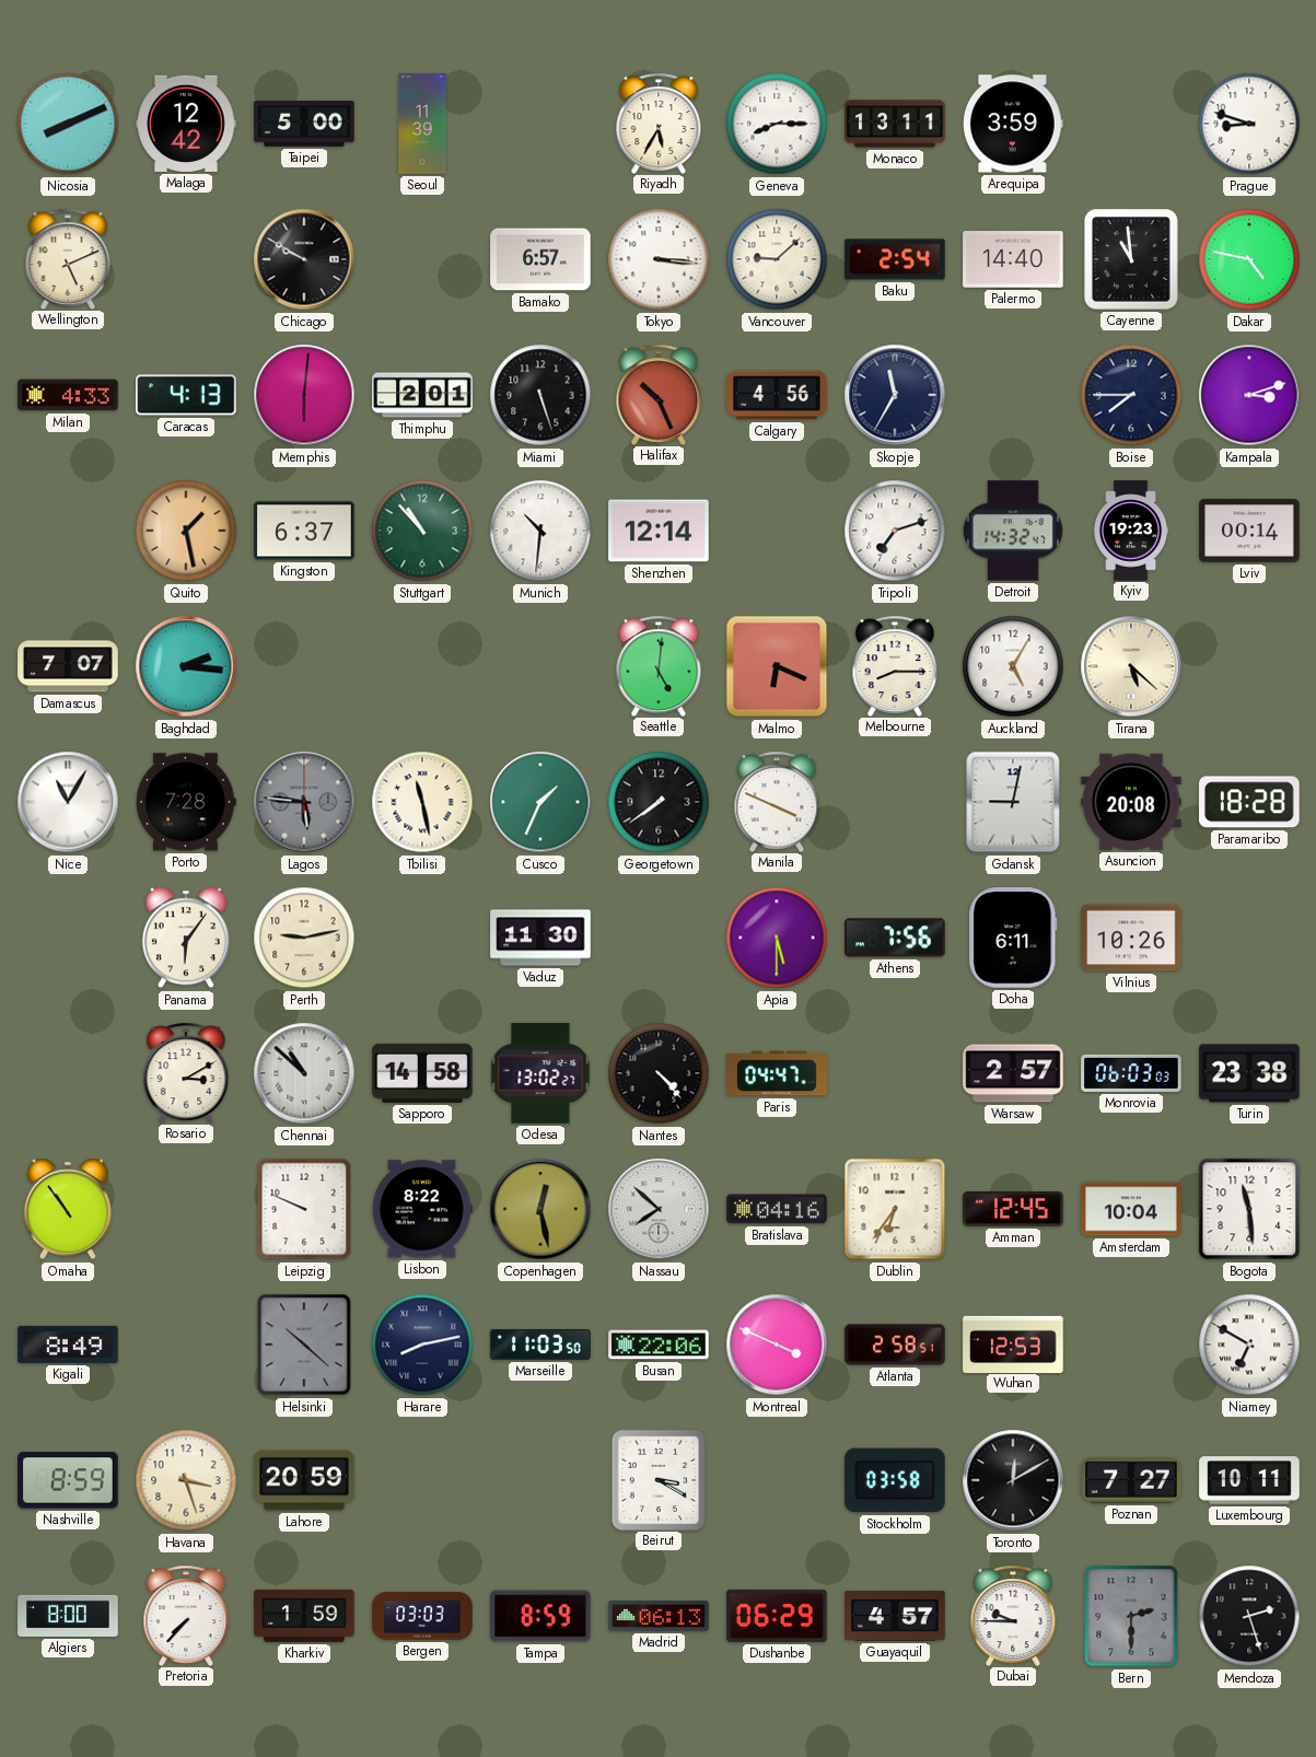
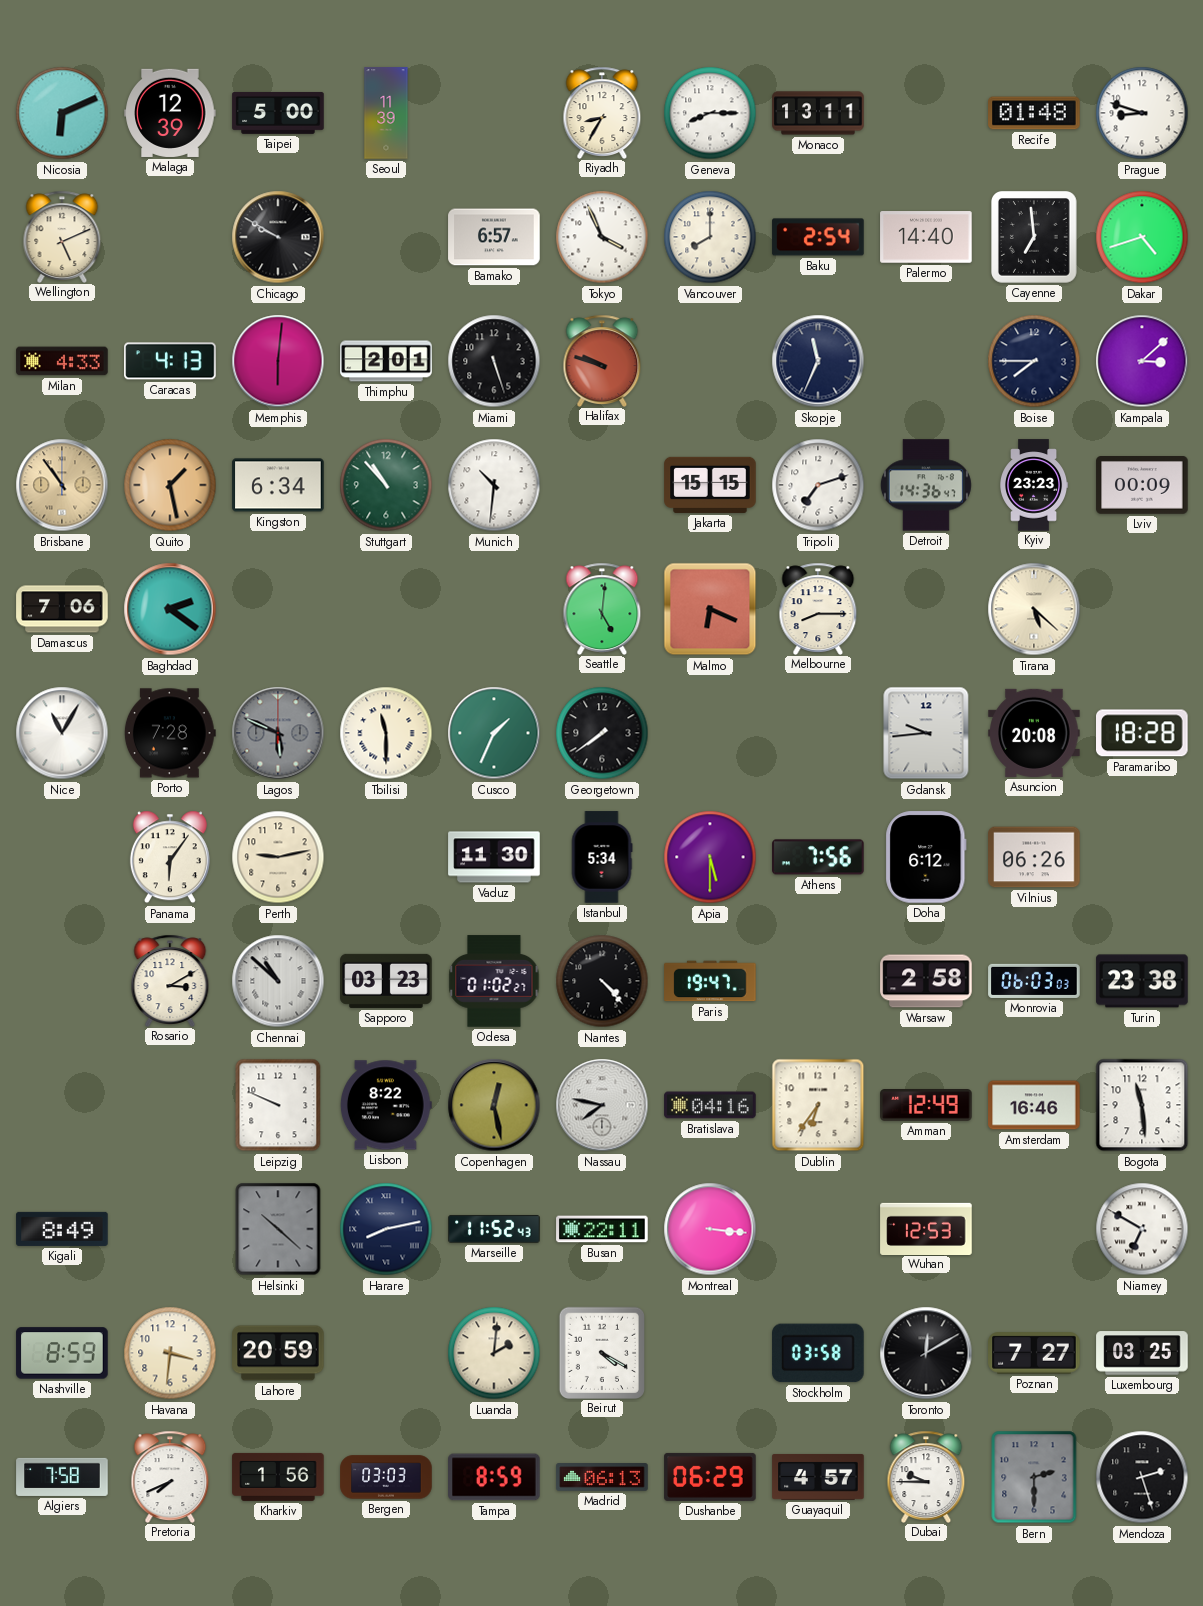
Nicosia: 8:11 -> 6:11
Malaga: 12:42 -> 12:39
Riyadh: 5:35 -> 8:35
Arequipa: 3:59 -> none
Recife: none -> 01:48
Tokyo: 3:16 -> 3:56
Vancouver: 9:08 -> 8:00
Cayenne: 10:59 -> 6:59
Dakar: 4:47 -> 4:42
Halifax: 10:26 -> 9:48
Calgary: 4:56 -> none
Skopje: 11:35 -> 11:34
Kampala: 3:12 -> 3:08
Brisbane: none -> 10:54
Kingston: 6:37 -> 6:34
Shenzhen: 12:14 -> none
Jakarta: none -> 15:15
Detroit: 14:32 -> 14:36
Kyiv: 19:23 -> 23:23
Lviv: 00:14 -> 00:09
Damascus: 7:07 -> 7:06
Baghdad: 2:16 -> 2:21
Auckland: 5:05 -> none
Lagos: 5:46 -> 5:49
Tbilisi: 11:28 -> 11:30
Manila: 3:49 -> none
Gdansk: 9:02 -> 9:44
Istanbul: none -> 5:34
Doha: 6:11 -> 6:12
Vilnius: 10:26 -> 06:26
Sapporo: 14:58 -> 03:23
Odesa: 13:02 -> 01:02
Paris: 04:47 -> 19:47
Warsaw: 2:57 -> 2:58
Omaha: 10:54 -> none
Nassau: 7:52 -> 7:47
Amman: 12:45 -> 12:49
Amsterdam: 10:04 -> 16:46
Marseille: 11:03 -> 11:52
Busan: 22:06 -> 22:11
Montreal: 3:49 -> 3:16
Atlanta: 2:58 -> none
Havana: 3:27 -> 3:31
Luanda: none -> 2:01
Beirut: 3:20 -> 4:20
Luxembourg: 10:11 -> 03:25
Algiers: 8:00 -> 7:58
Pretoria: 7:37 -> 7:41
Kharkiv: 1:59 -> 1:56
